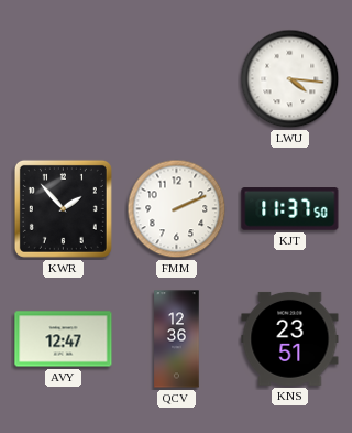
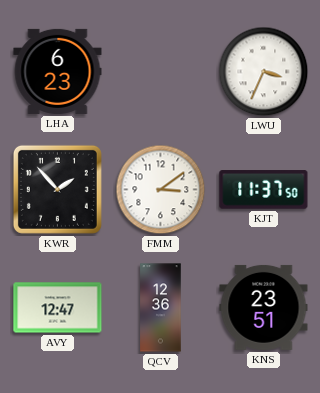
LHA: none -> 6:23
LWU: 4:16 -> 3:34
FMM: 2:11 -> 3:09
